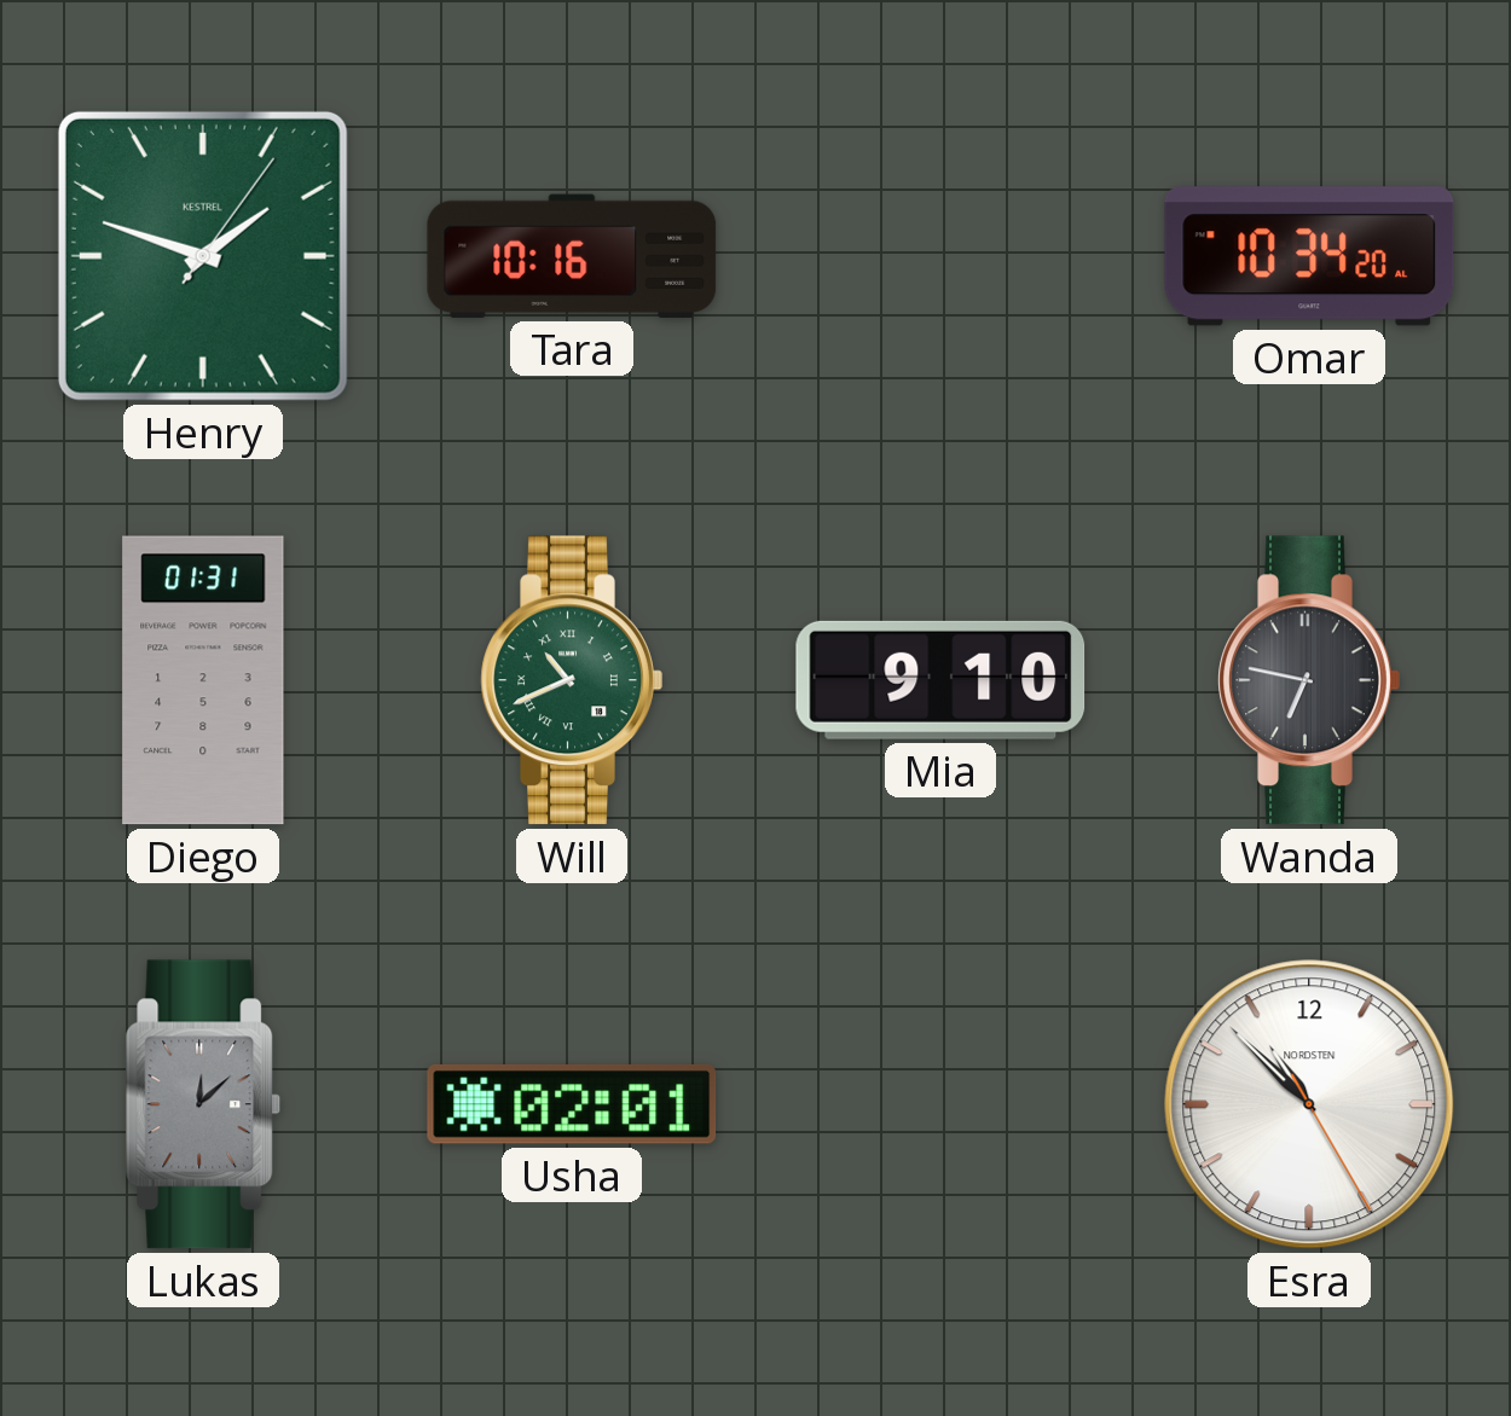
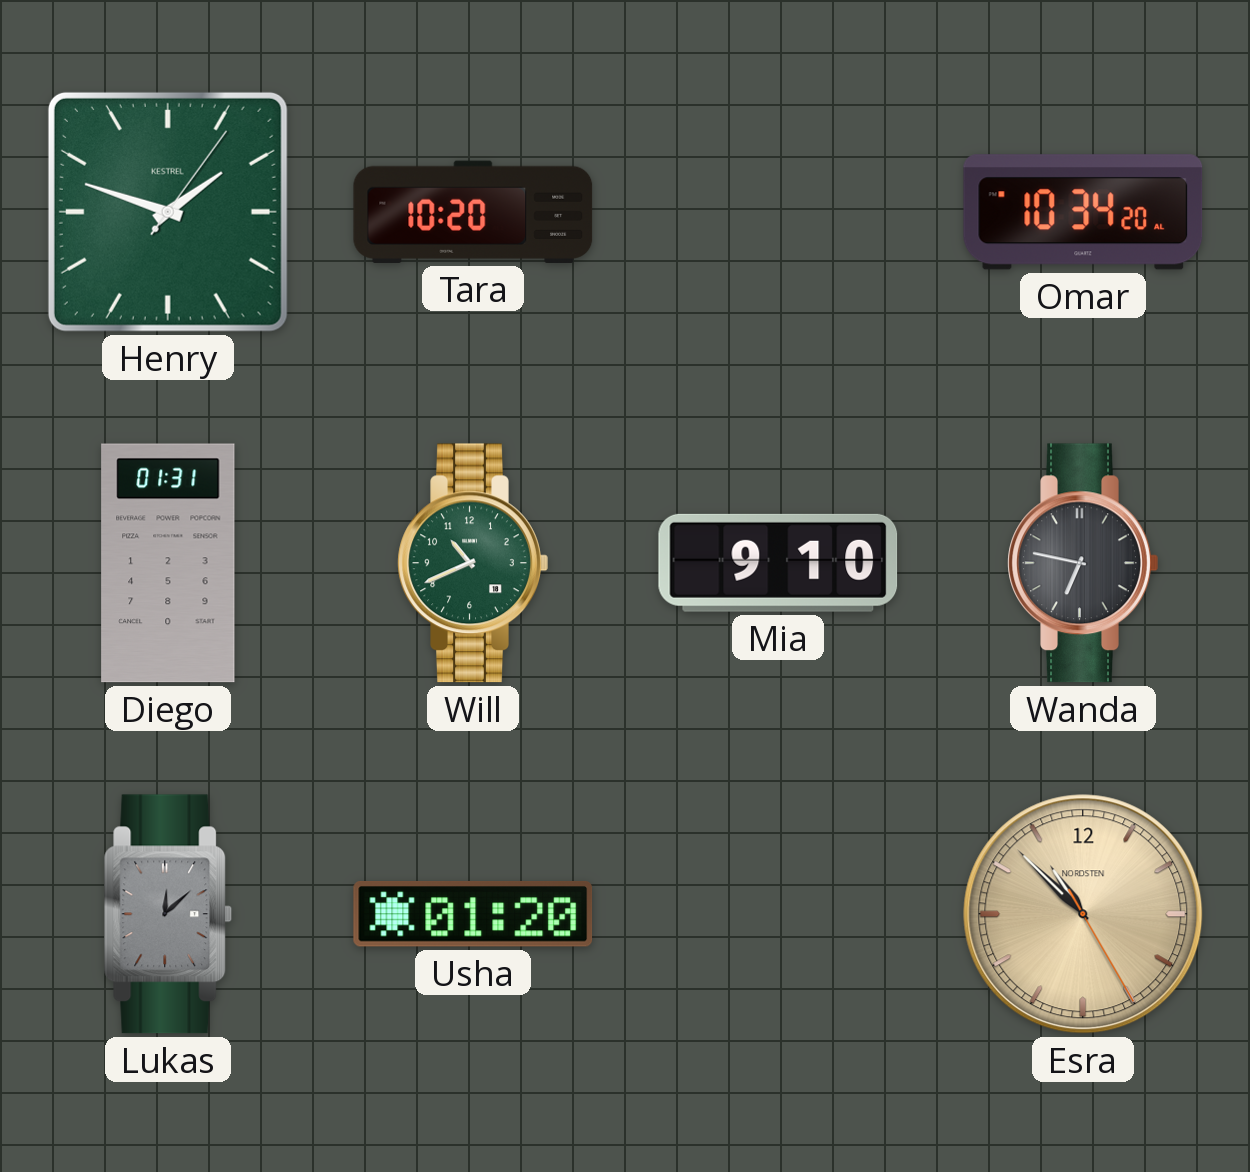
Tara: 10:16 -> 10:20
Will numerals: Roman -> Arabic
Usha: 02:01 -> 01:20
Esra dial: white -> champagne
